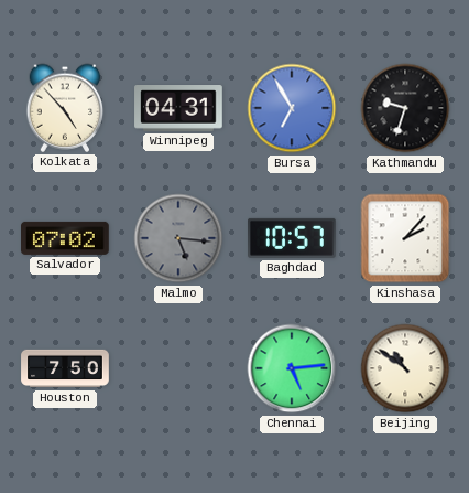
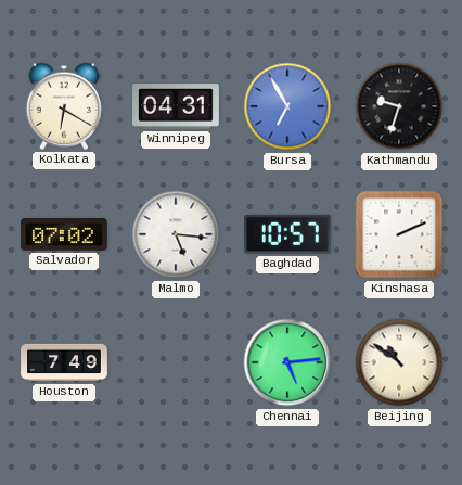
Kolkata: 4:53 -> 6:20
Malmo dial: grey -> white
Kinshasa: 2:07 -> 2:11
Houston: 7:50 -> 7:49
